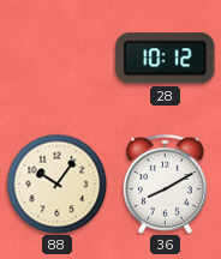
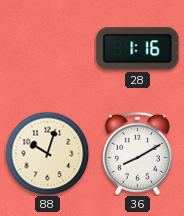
28: 10:12 -> 1:16
88: 10:06 -> 10:03
